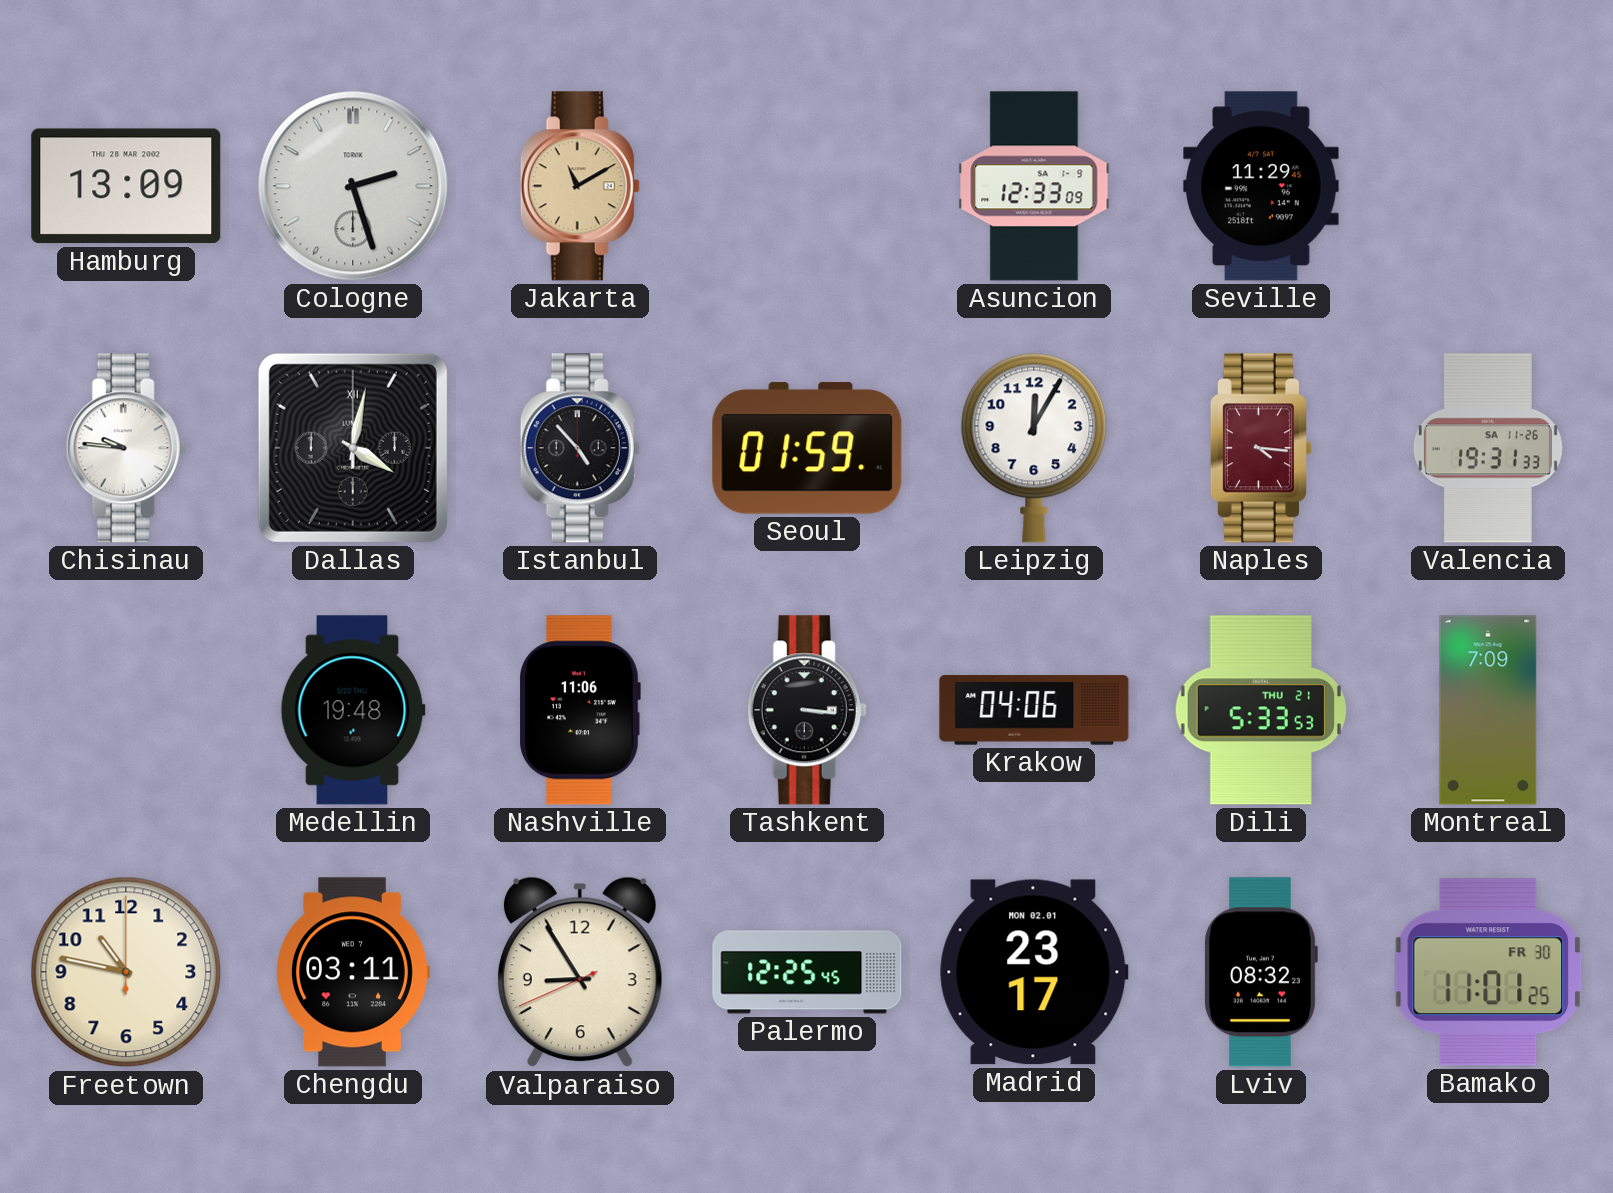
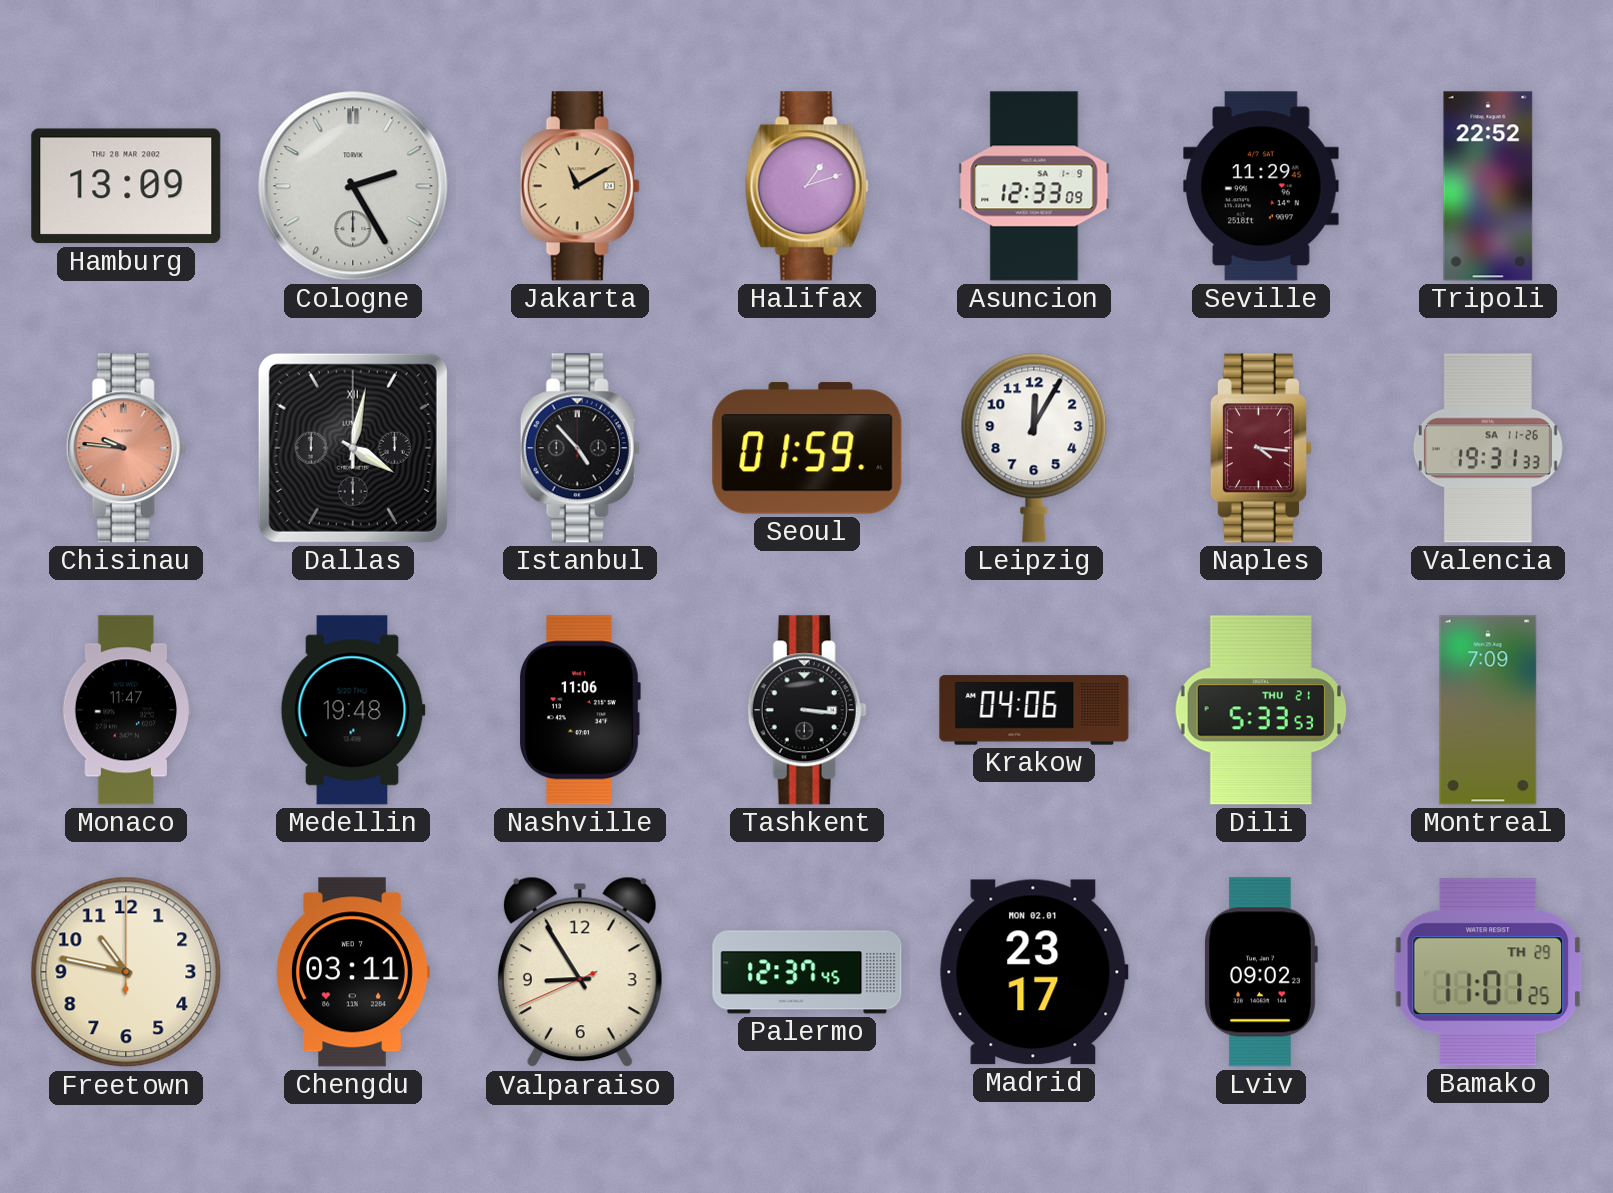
Cologne: 2:27 -> 2:25
Halifax: none -> 1:12
Tripoli: none -> 22:52
Chisinau dial: white -> salmon
Monaco: none -> 11:47
Palermo: 12:25 -> 12:37
Lviv: 08:32 -> 09:02
Bamako date: FR 30 -> TH 29
